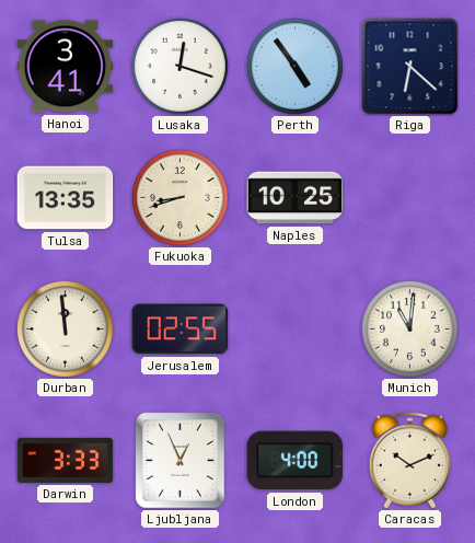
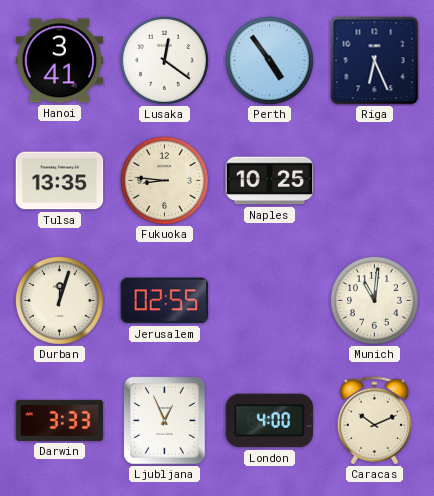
Lusaka: 12:18 -> 12:21
Riga: 6:22 -> 6:26
Fukuoka: 8:42 -> 8:46
Durban: 11:59 -> 12:03
